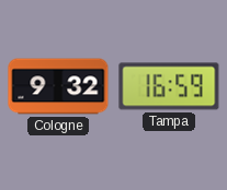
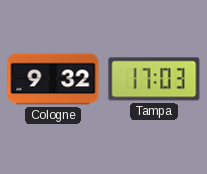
Tampa: 16:59 -> 17:03
